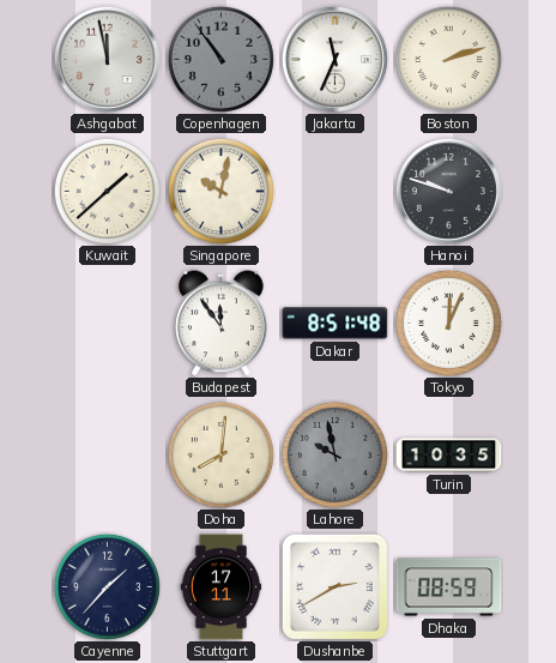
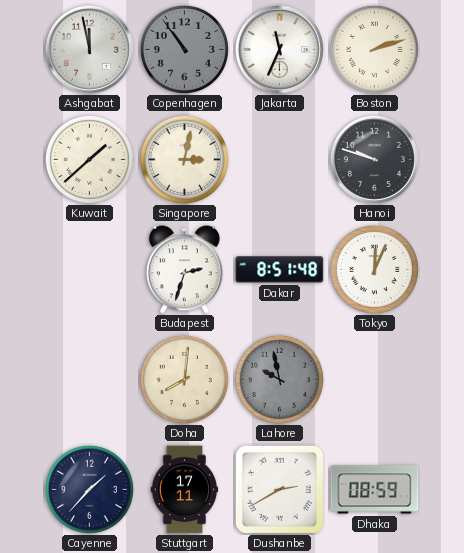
Singapore: 10:02 -> 3:02
Budapest: 11:54 -> 2:33
Turin: 10:35 -> none
